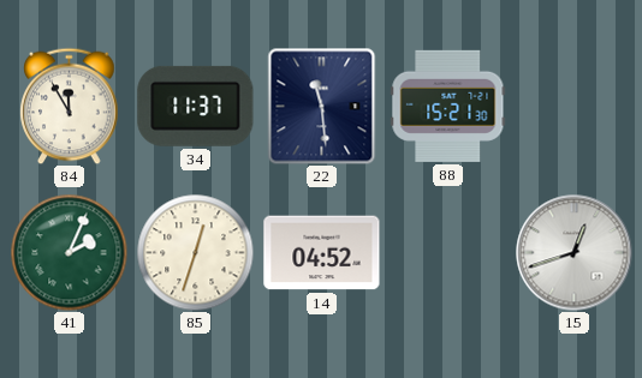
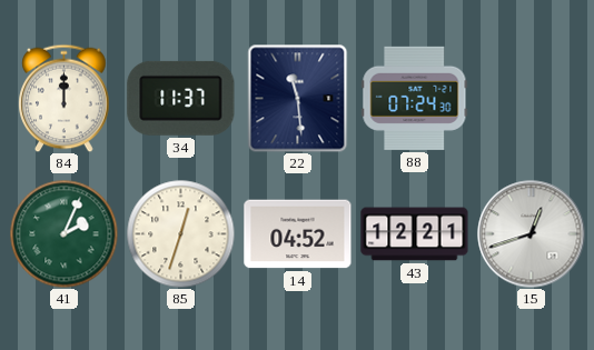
84: 11:55 -> 12:00
88: 15:21 -> 07:24
43: none -> 12:21
